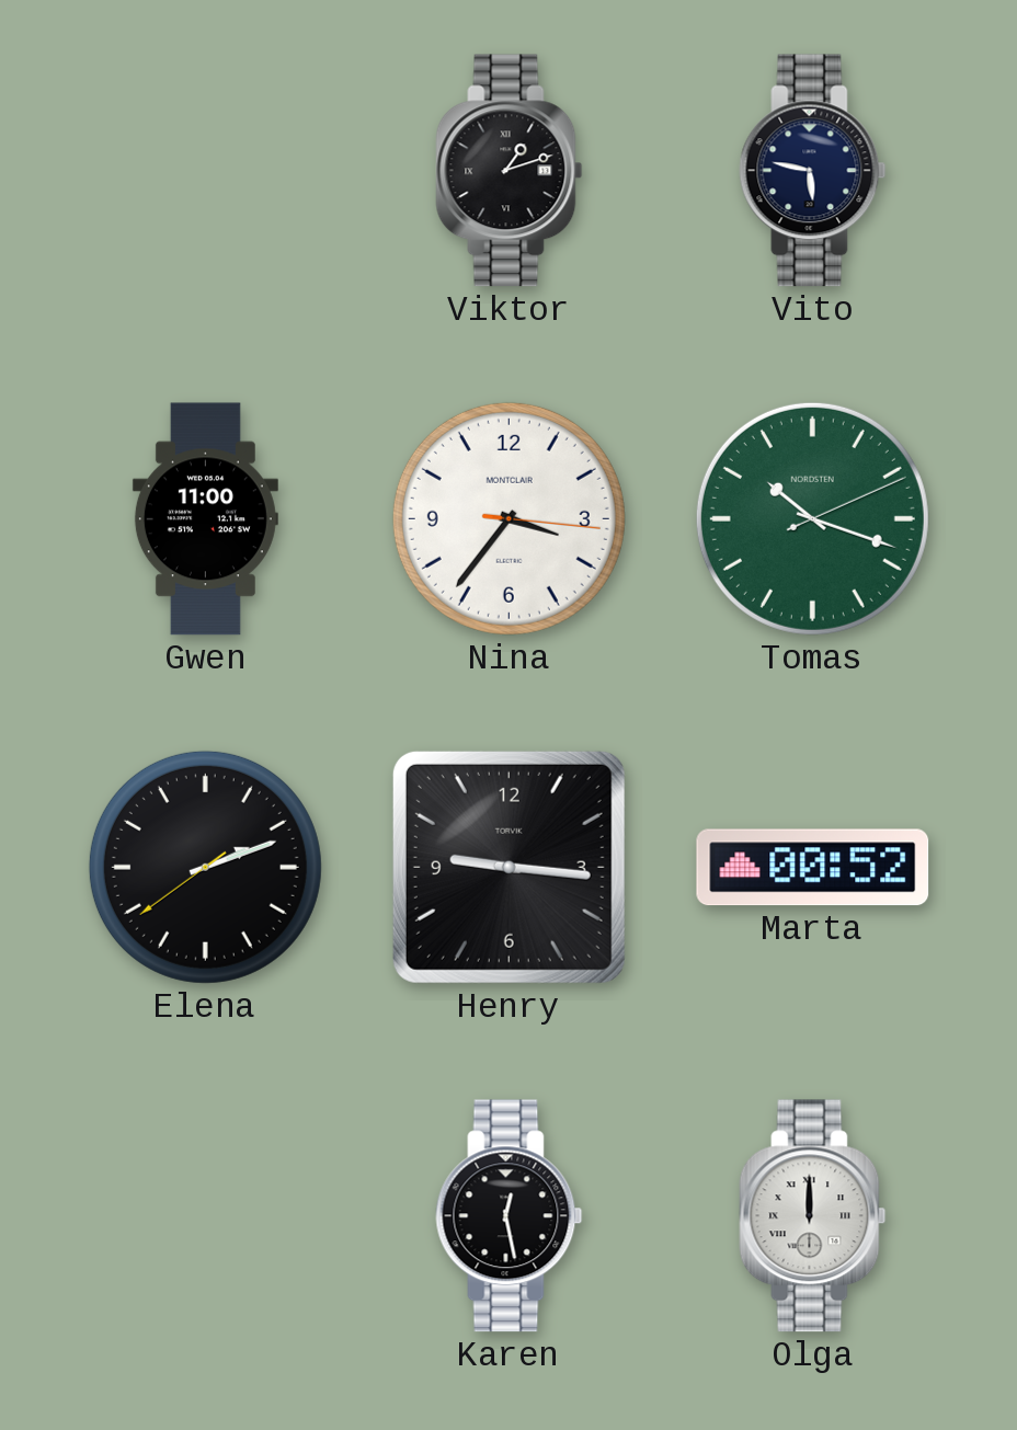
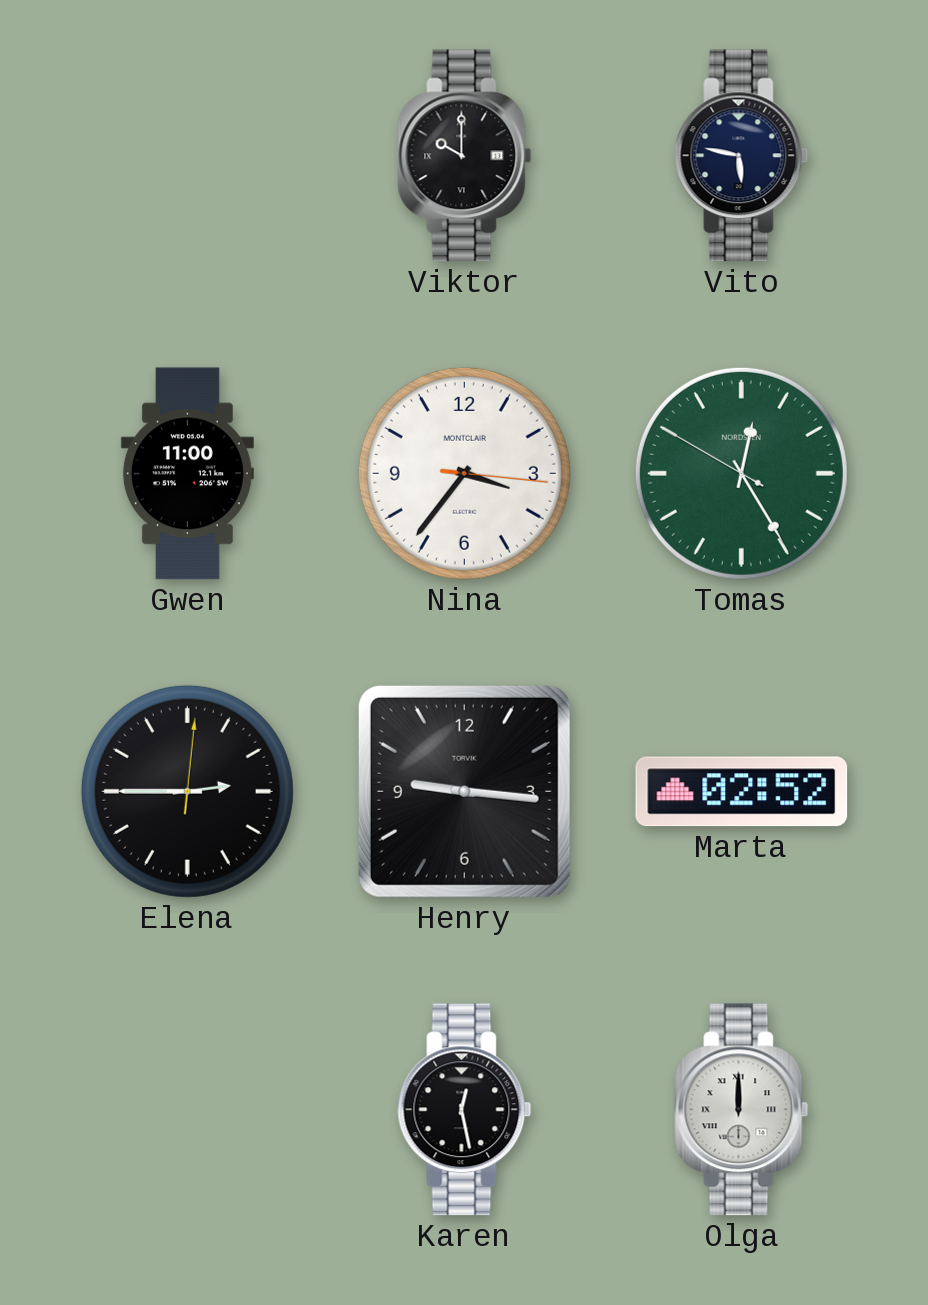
Viktor: 1:12 -> 10:00
Tomas: 10:18 -> 12:24
Elena: 2:11 -> 2:45
Marta: 00:52 -> 02:52
